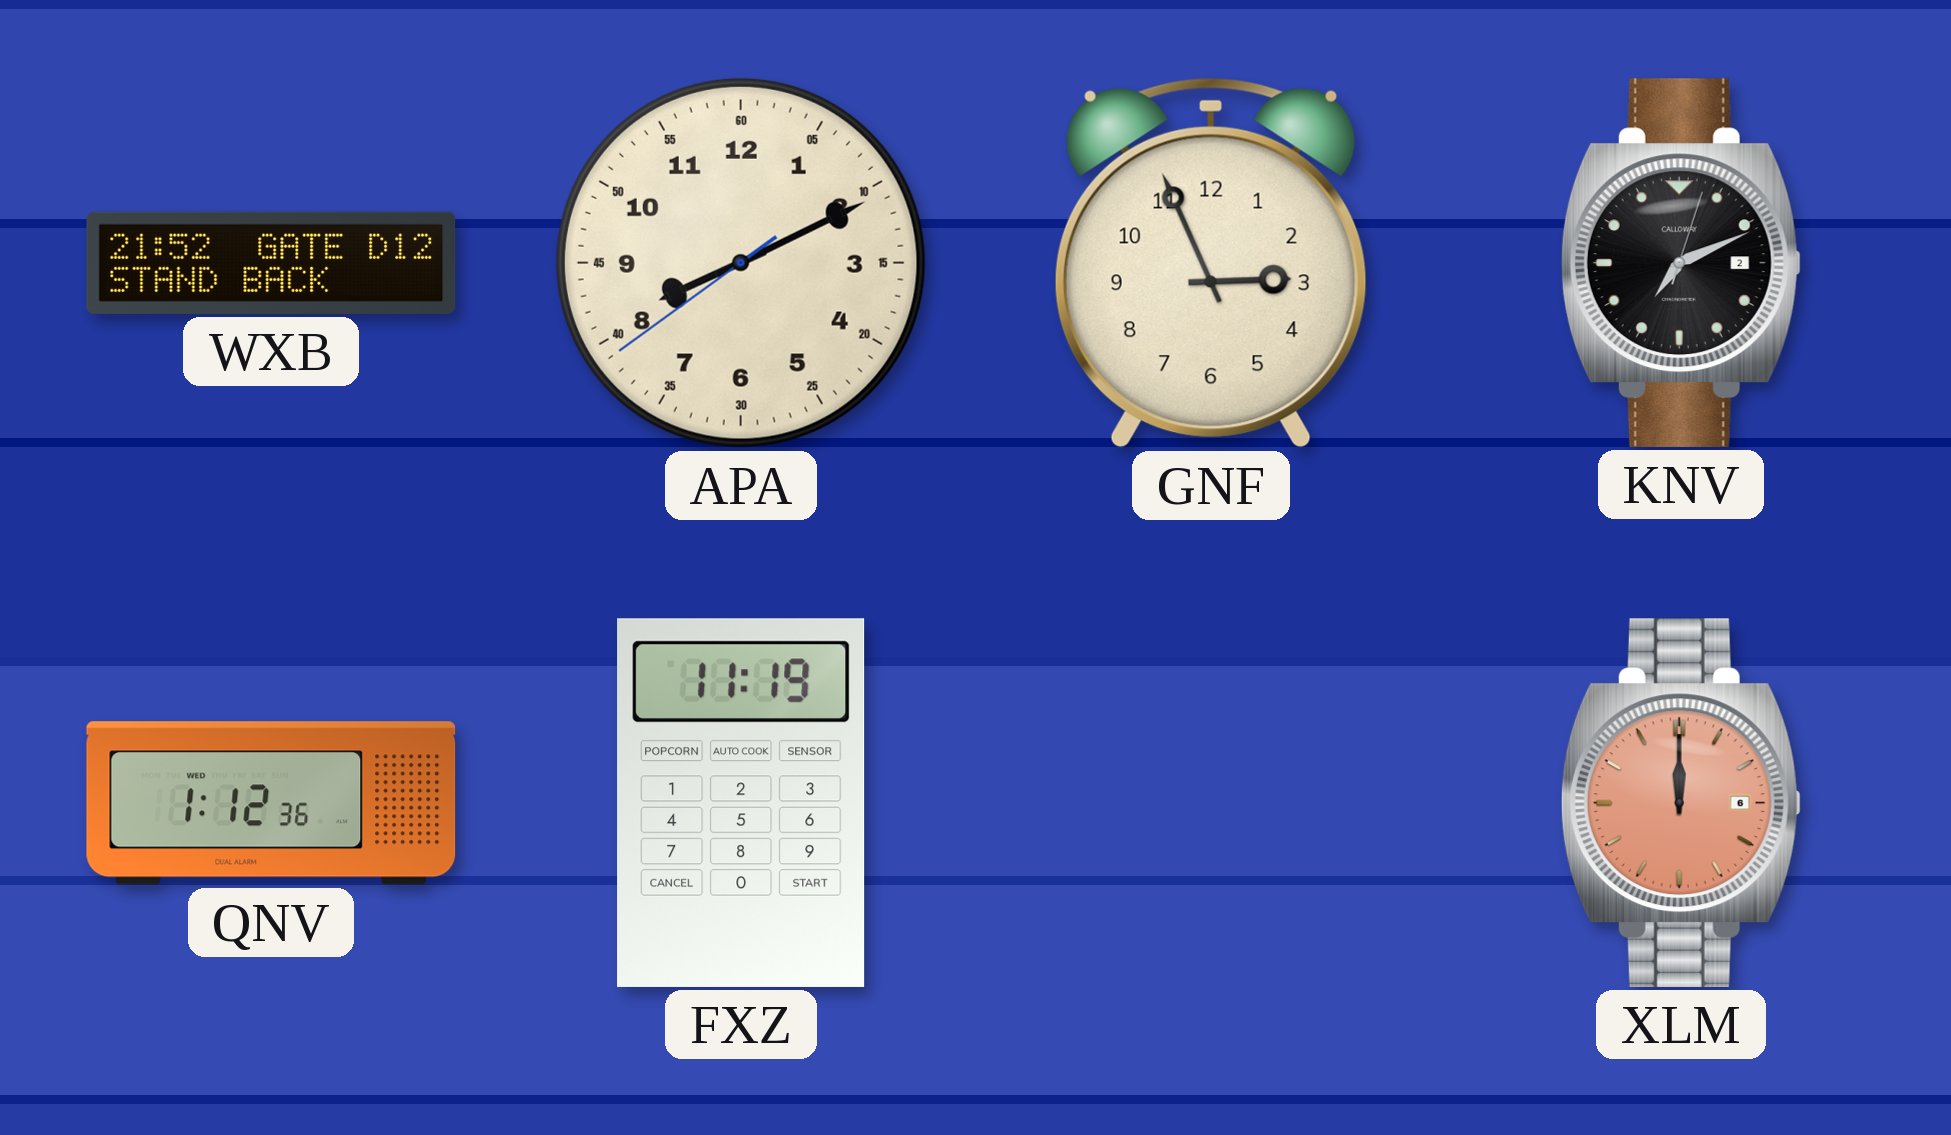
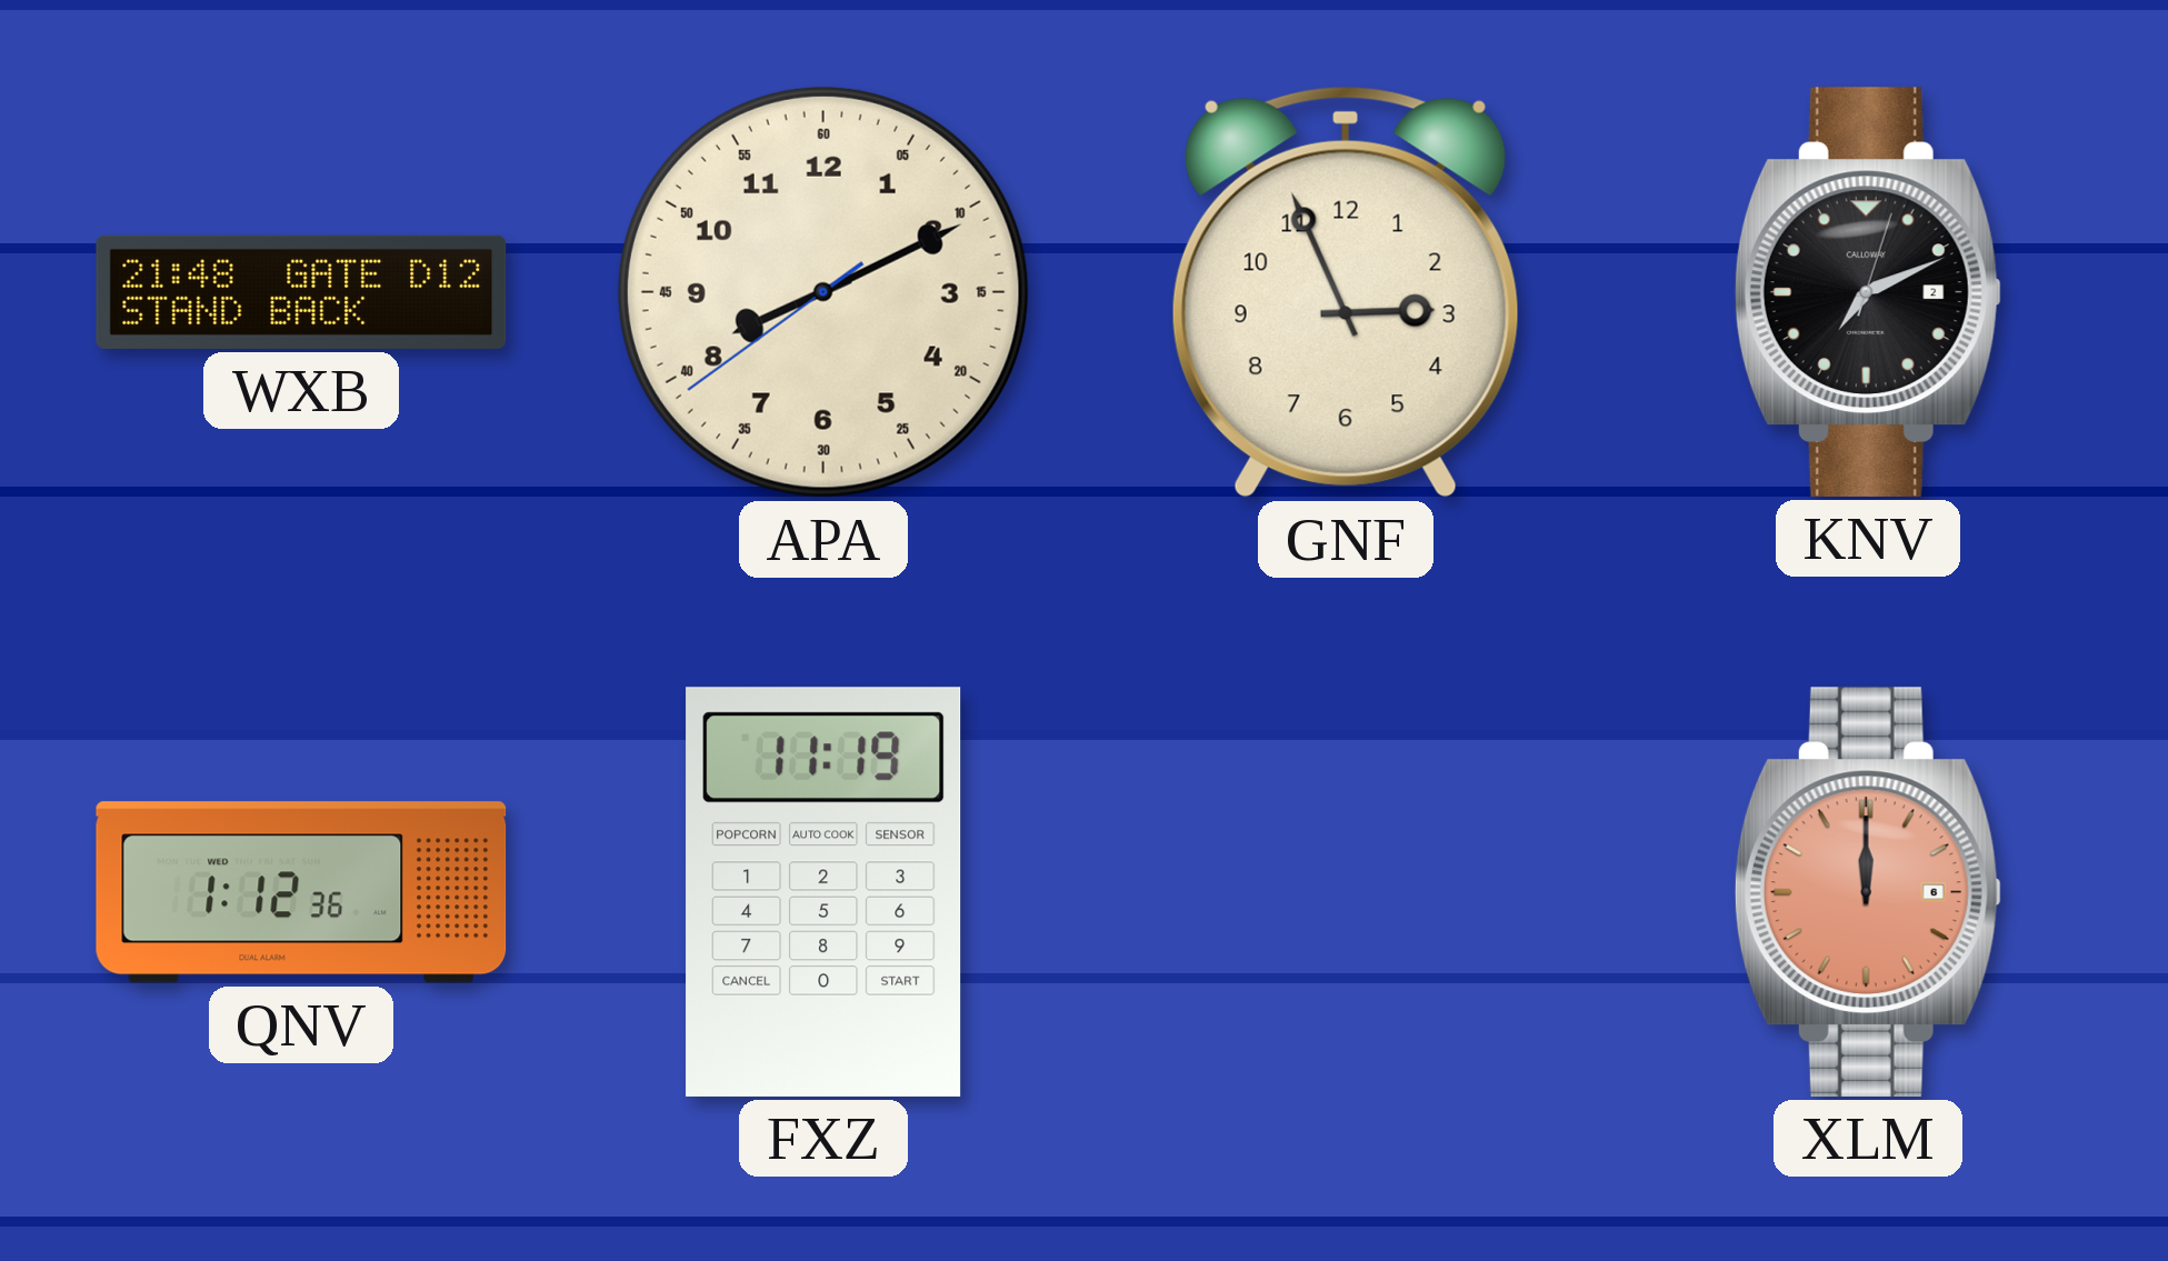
WXB: 21:52 -> 21:48
